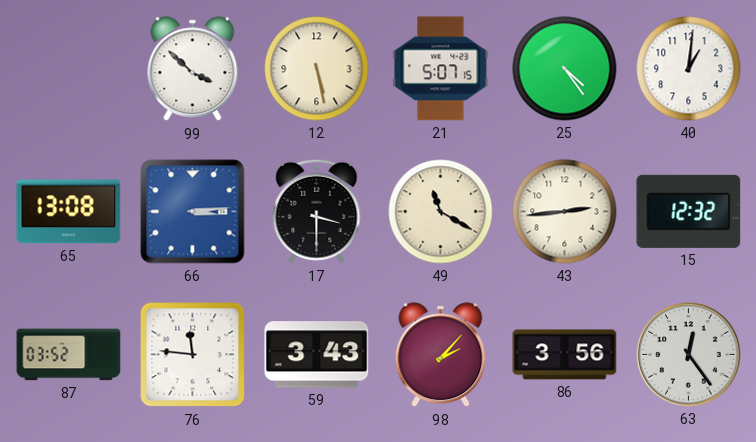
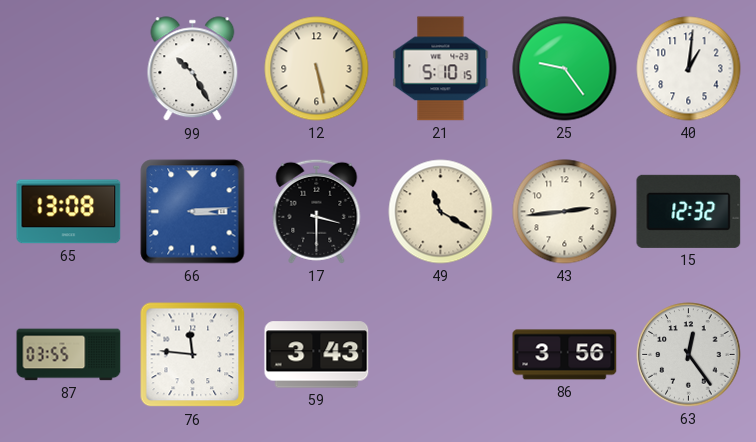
99: 3:52 -> 10:25
21: 5:07 -> 5:10
25: 4:24 -> 9:24
87: 03:52 -> 03:55
98: 2:07 -> none
